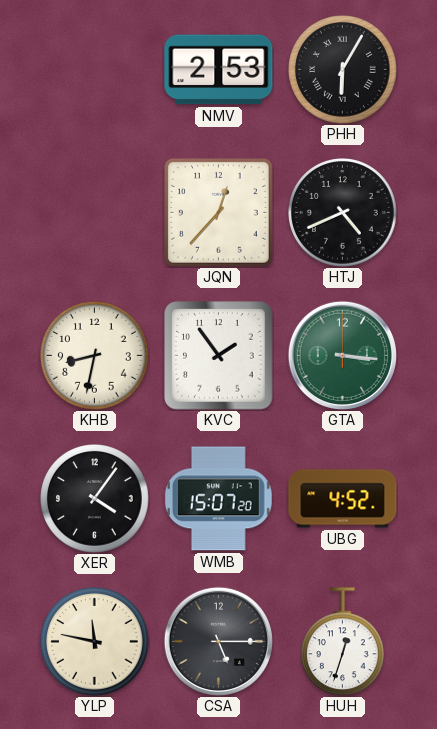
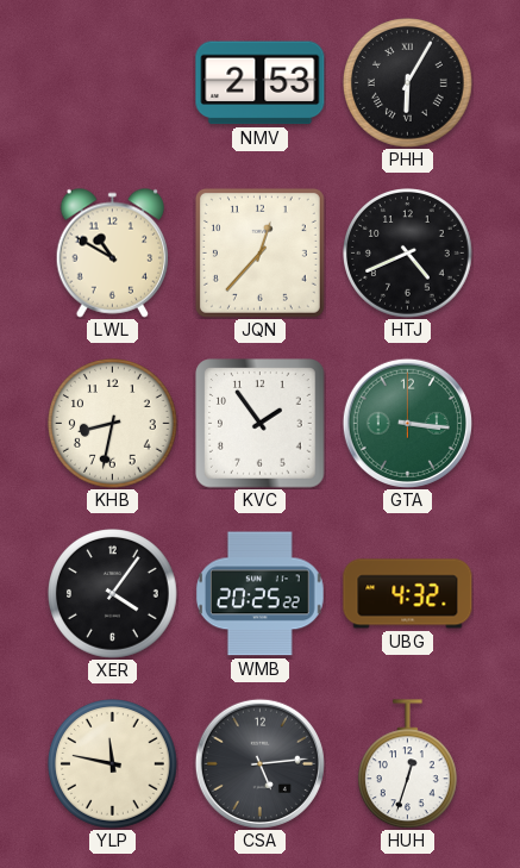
LWL: none -> 10:50
WMB: 15:07 -> 20:25
UBG: 4:52 -> 4:32
CSA: 5:15 -> 5:14
